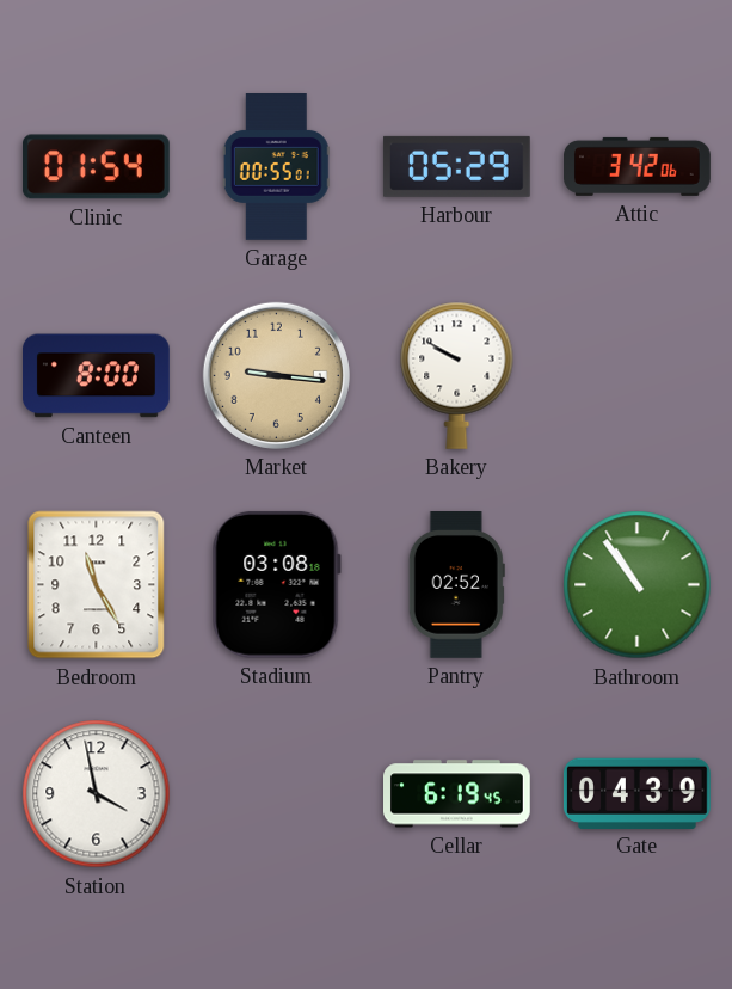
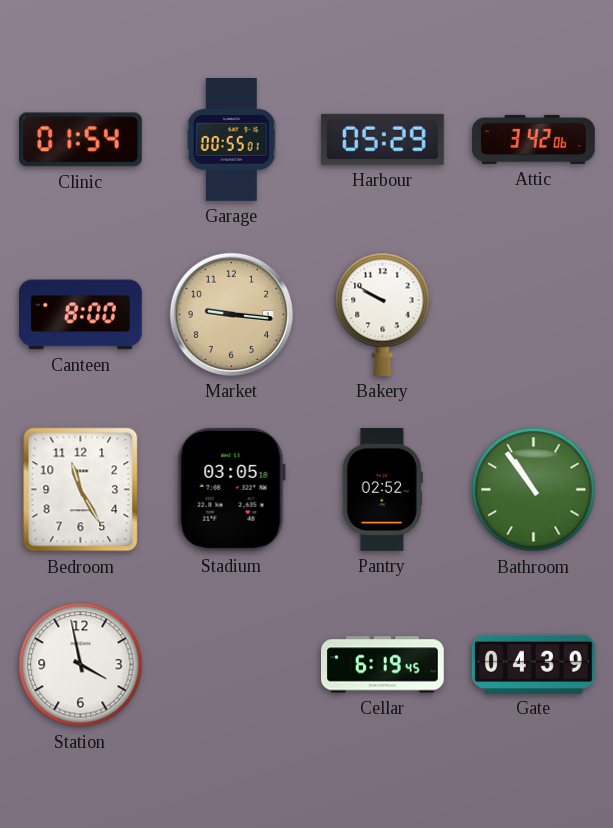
Stadium: 03:08 -> 03:05
